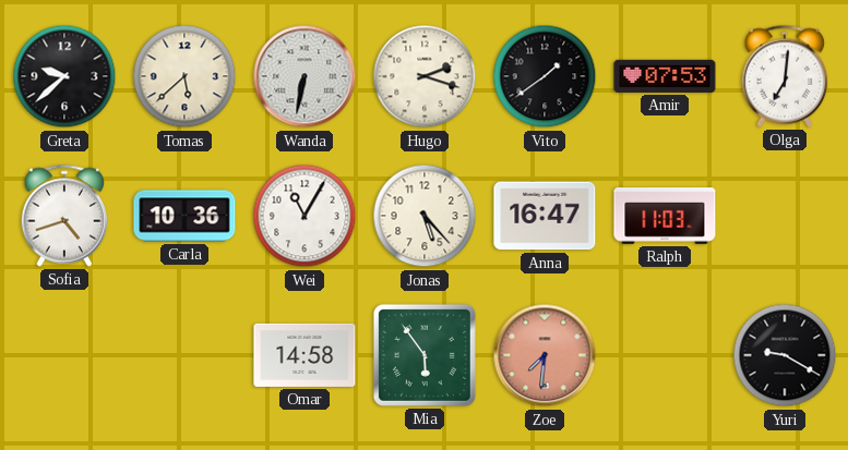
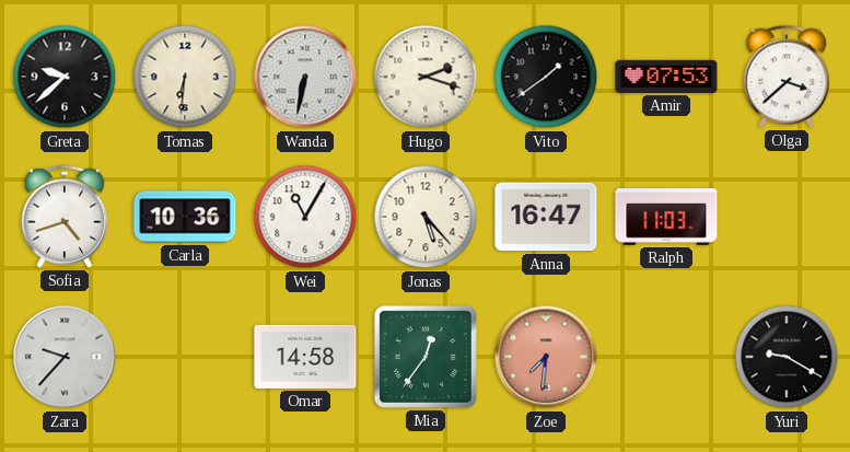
Tomas: 5:38 -> 6:31
Olga: 7:01 -> 3:38
Zara: none -> 9:37
Mia: 5:54 -> 12:36
